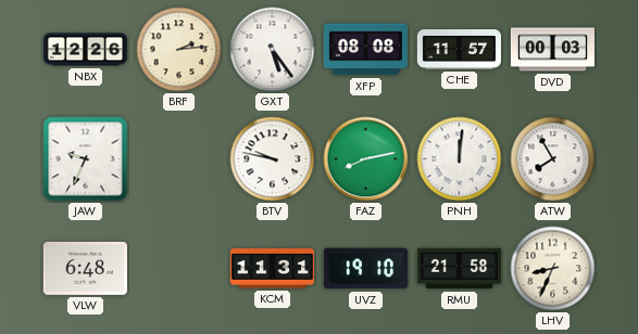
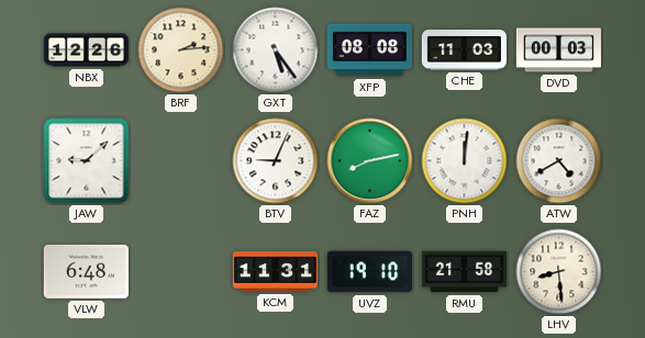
CHE: 11:57 -> 11:03
JAW: 9:34 -> 9:08
BTV: 9:47 -> 9:04
ATW: 7:55 -> 4:40
LHV: 8:34 -> 8:29
